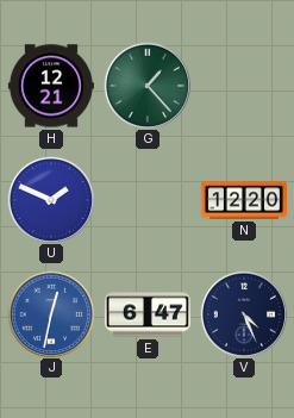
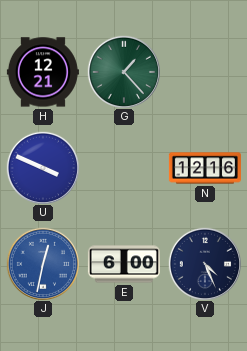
U: 1:49 -> 3:49
N: 12:20 -> 12:16
E: 6:47 -> 6:00
